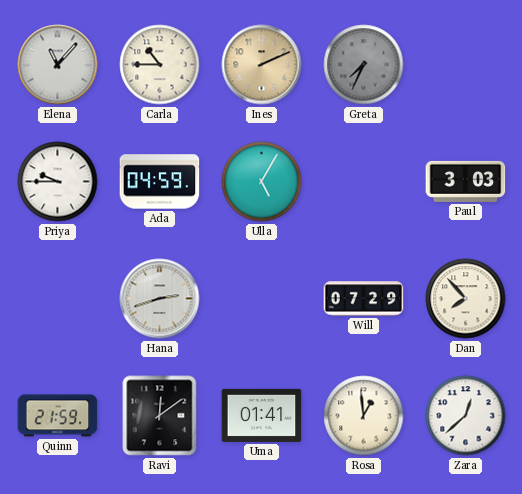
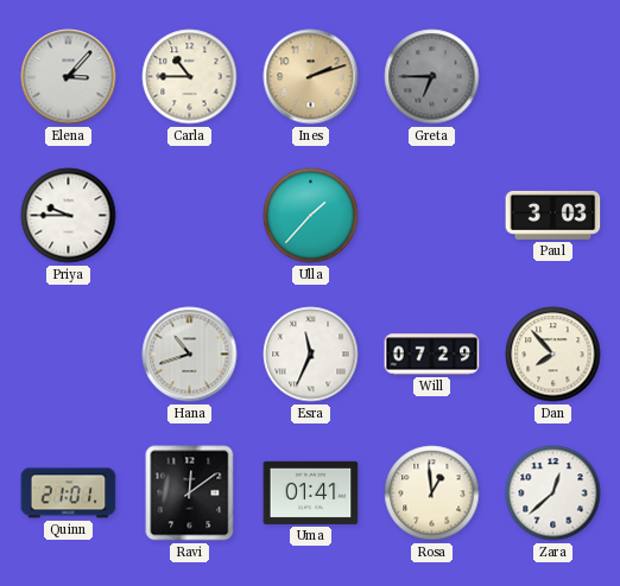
Elena: 11:07 -> 3:07
Ines: 2:11 -> 2:12
Greta: 7:34 -> 6:45
Ada: 04:59 -> none
Ulla: 5:05 -> 1:37
Hana: 2:42 -> 10:42
Esra: none -> 11:34
Quinn: 21:59 -> 21:01
